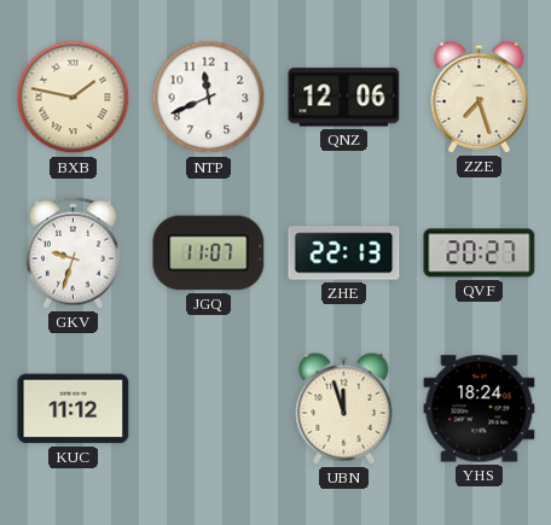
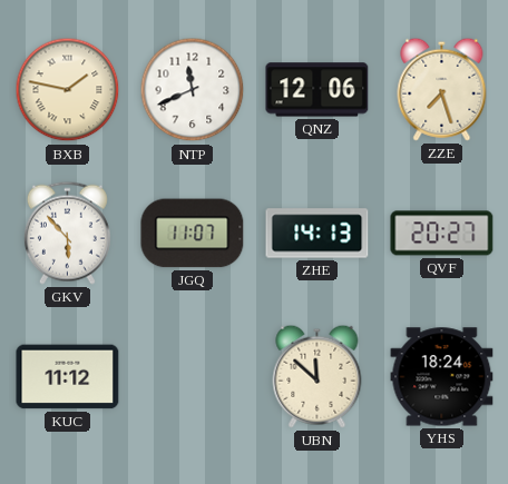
GKV: 9:33 -> 5:53
ZHE: 22:13 -> 14:13
UBN: 11:57 -> 11:52
